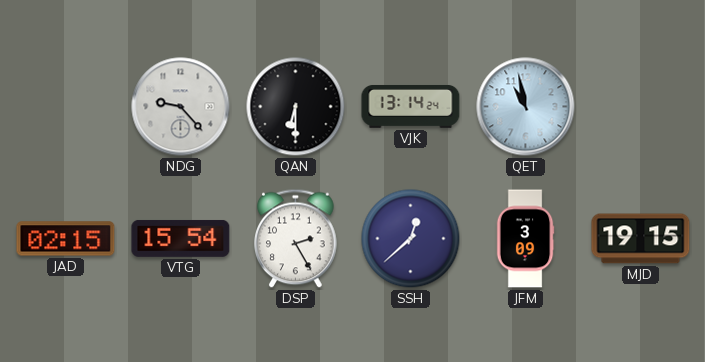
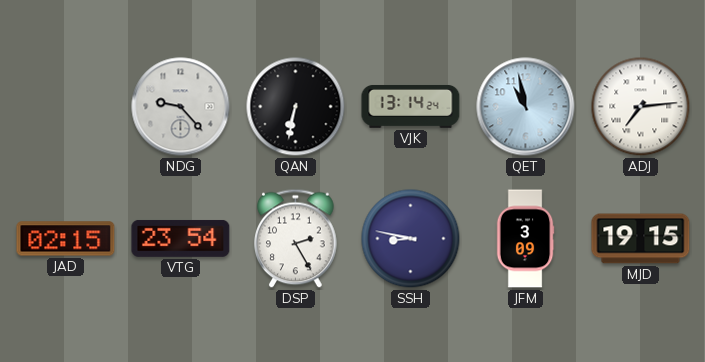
QAN: 6:30 -> 6:32
ADJ: none -> 7:14
VTG: 15:54 -> 23:54
SSH: 12:38 -> 8:47
